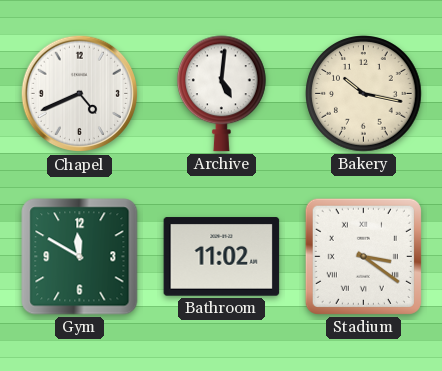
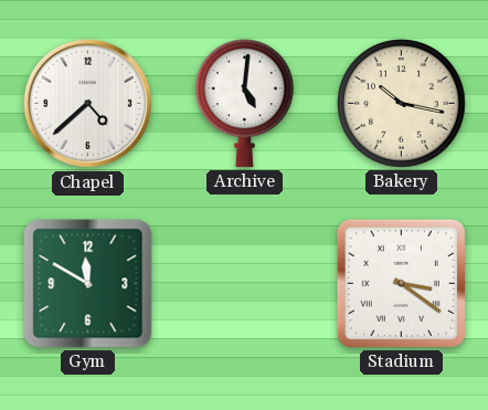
Chapel: 4:41 -> 4:38
Bathroom: 11:02 -> none
